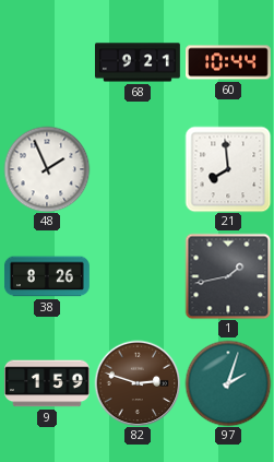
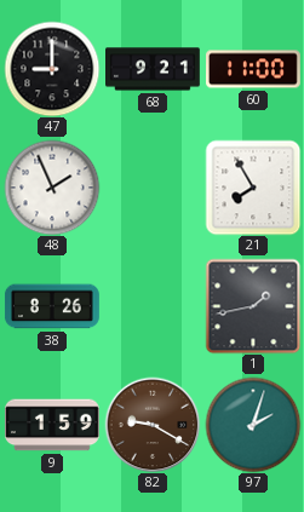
47: none -> 9:00
60: 10:44 -> 11:00
21: 7:59 -> 7:55
82: 2:48 -> 9:20
